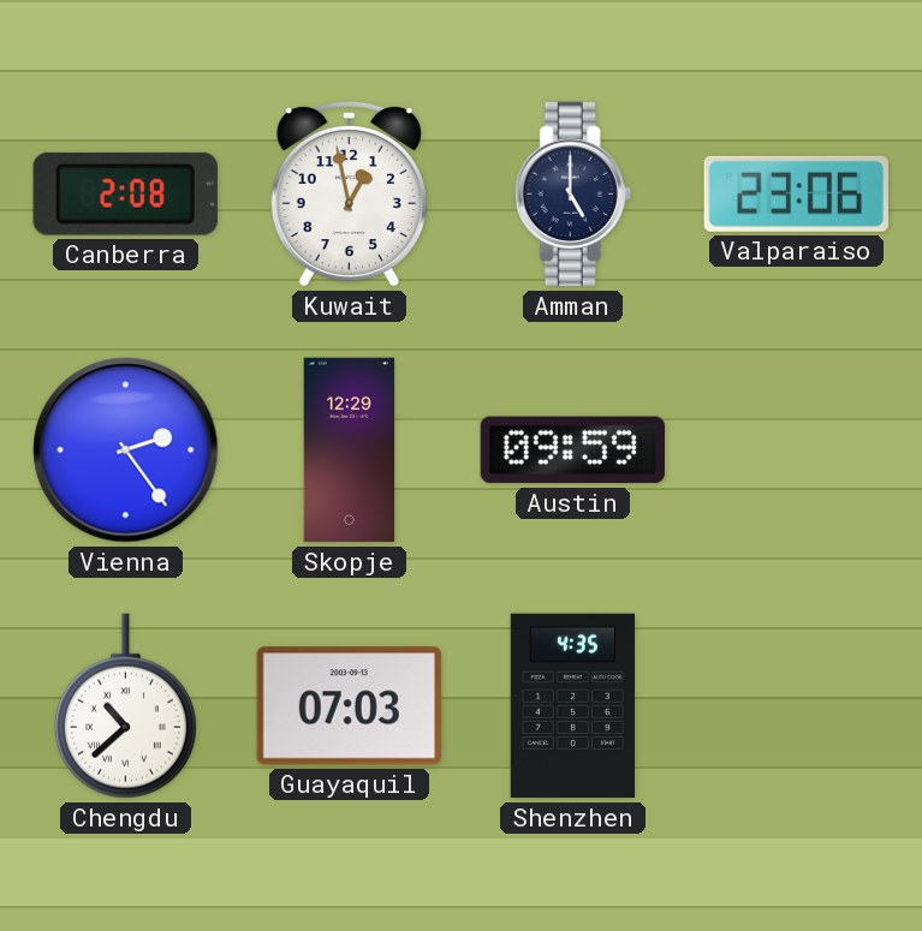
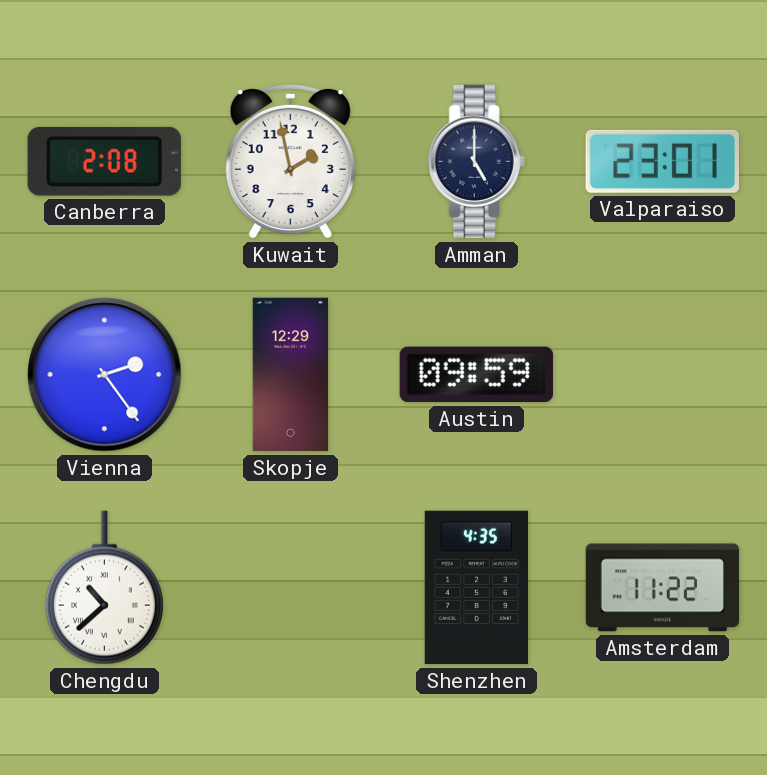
Kuwait: 12:58 -> 1:58
Valparaiso: 23:06 -> 23:01
Guayaquil: 07:03 -> none
Amsterdam: none -> 11:22
